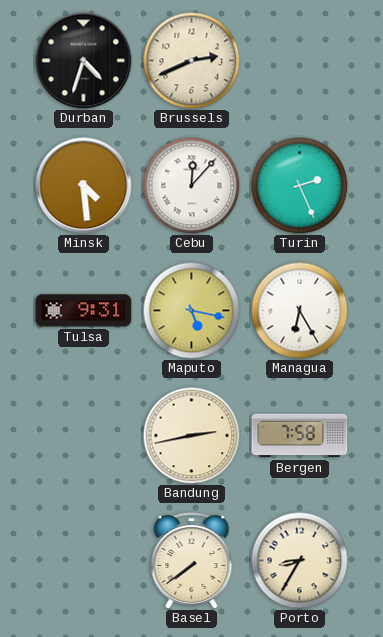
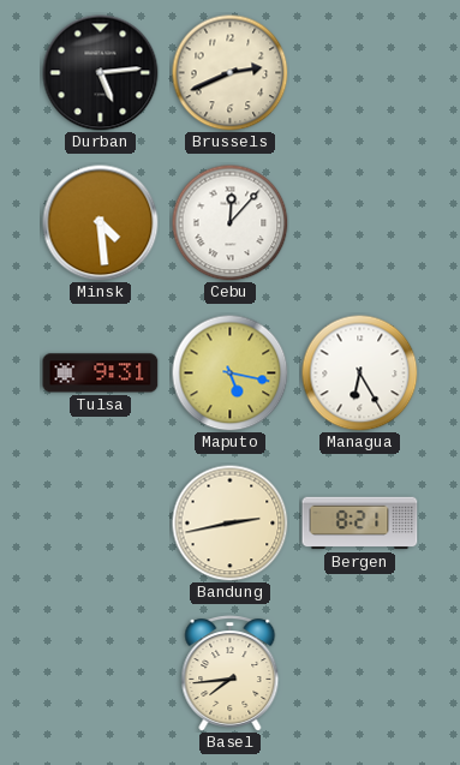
Durban: 4:33 -> 5:14
Turin: 2:26 -> none
Bergen: 7:58 -> 8:21
Basel: 7:39 -> 7:44
Porto: 8:35 -> none
